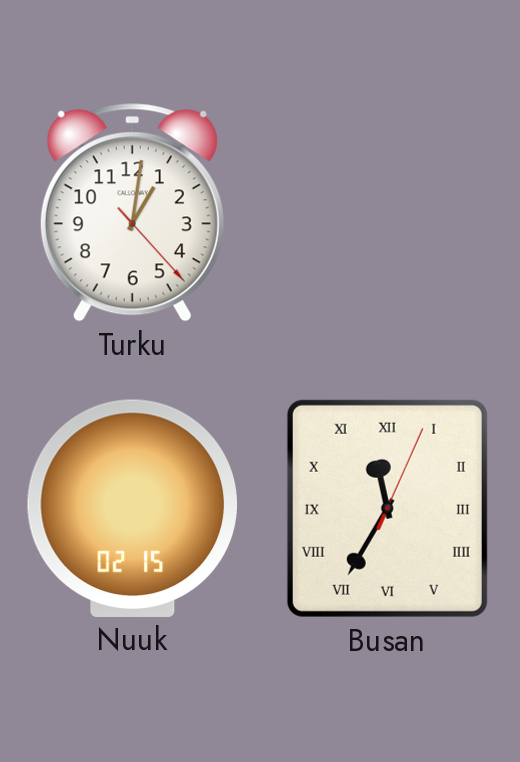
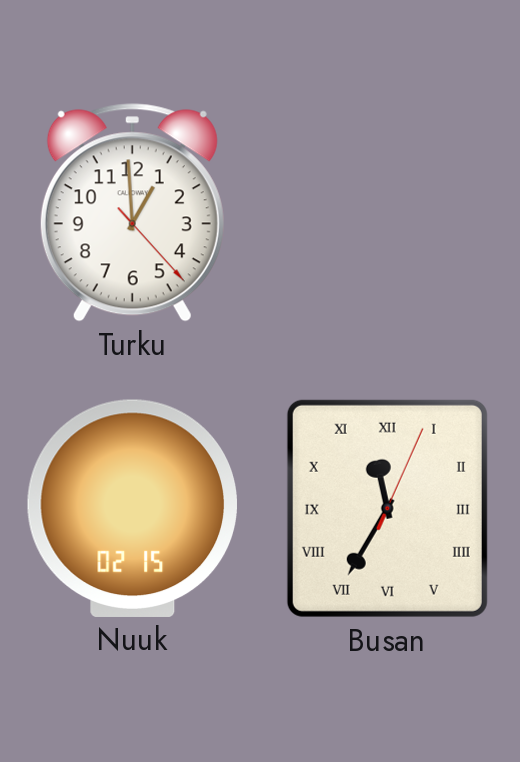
Turku: 1:01 -> 12:59
